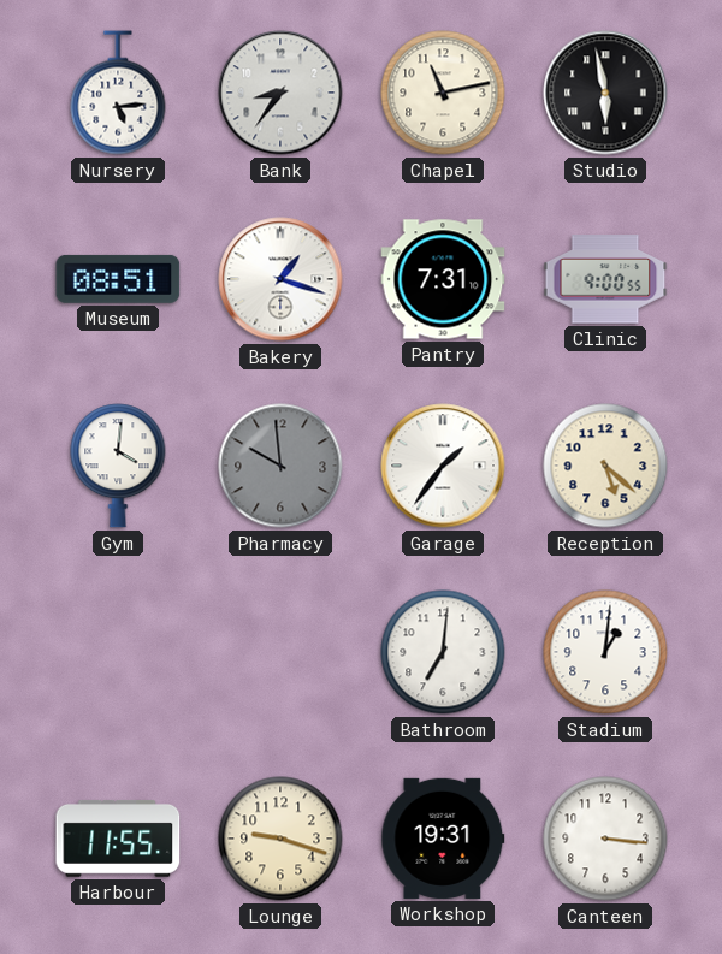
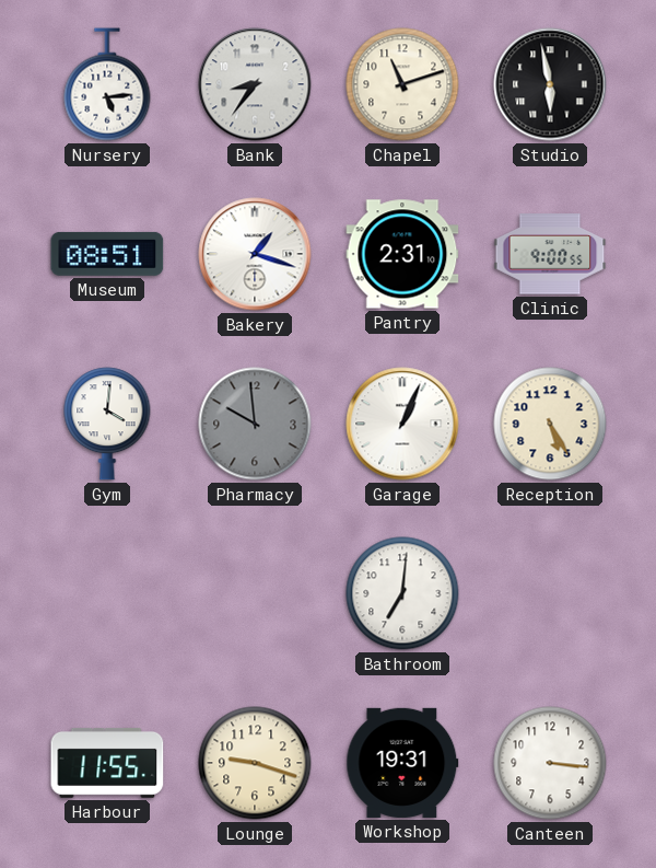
Chapel: 11:13 -> 11:12
Pantry: 7:31 -> 2:31
Garage: 1:36 -> 1:04
Reception: 5:22 -> 5:25
Stadium: 1:01 -> none
